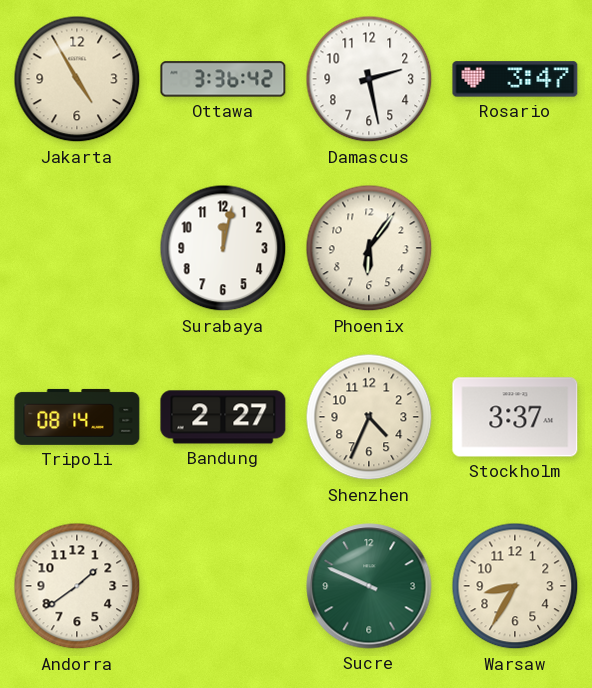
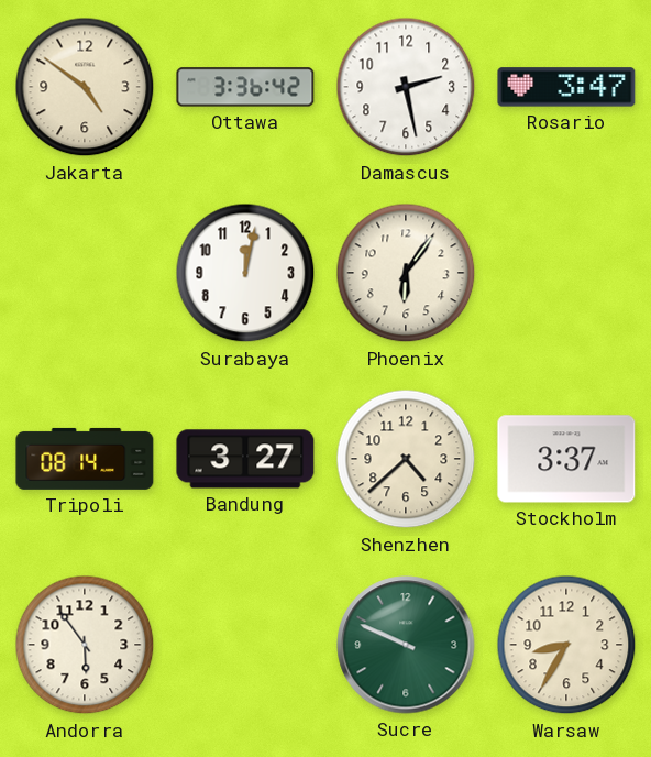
Jakarta: 4:55 -> 4:51
Bandung: 2:27 -> 3:27
Shenzhen: 4:34 -> 4:38
Andorra: 1:39 -> 5:54
